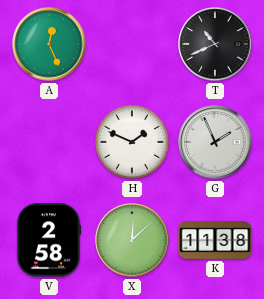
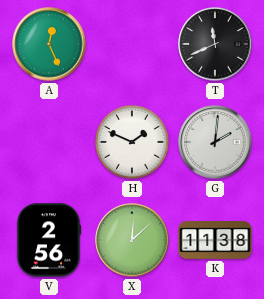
T: 10:41 -> 11:41
G: 1:56 -> 2:01
V: 2:58 -> 2:56
